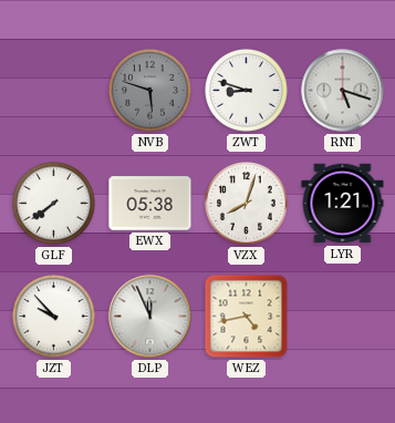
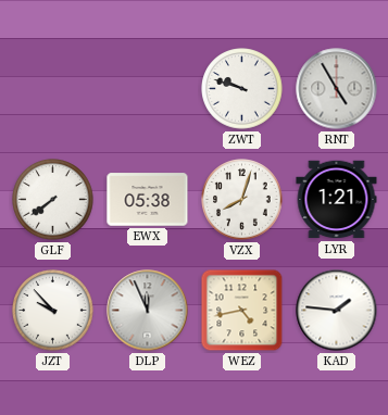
NVB: 5:48 -> none
ZWT: 8:48 -> 9:48
RNT: 5:18 -> 4:55
KAD: none -> 1:46
